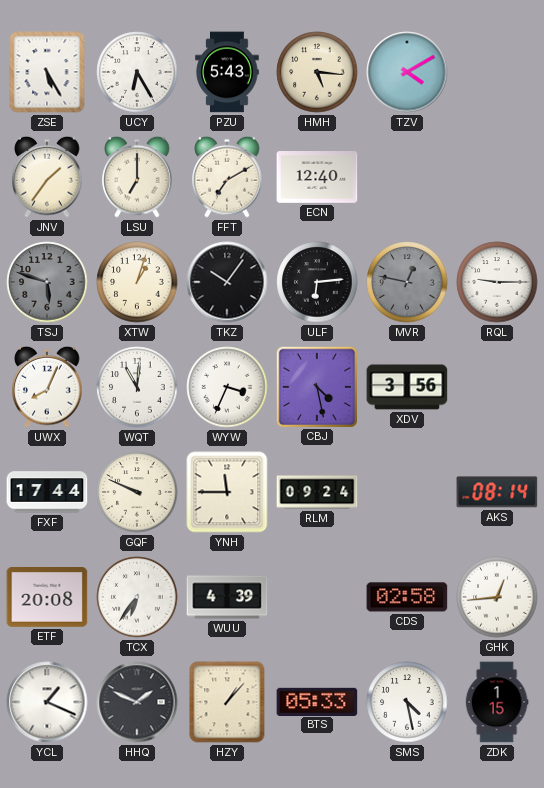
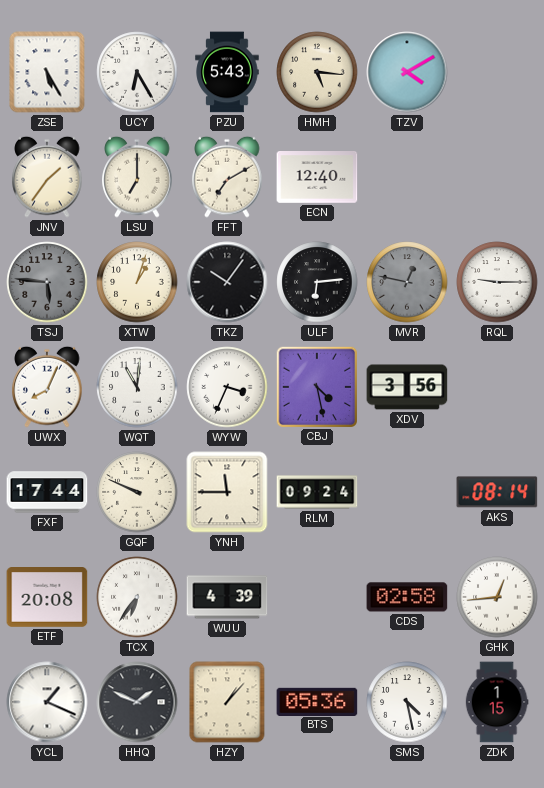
TSJ: 5:48 -> 5:46
BTS: 05:33 -> 05:36
